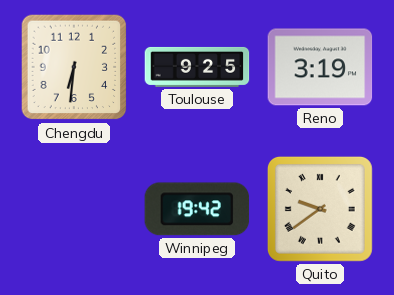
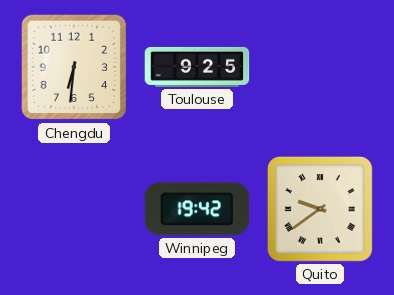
Reno: 3:19 -> none
